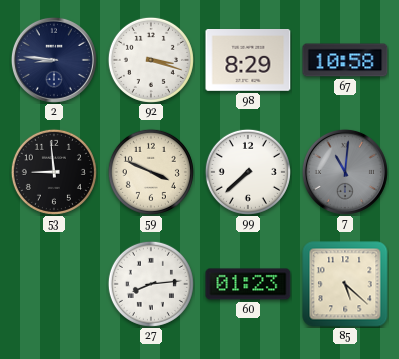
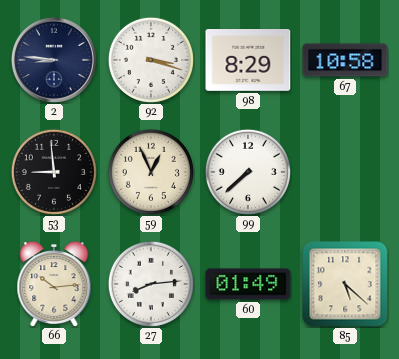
59: 3:49 -> 12:56
7: 11:01 -> none
66: none -> 10:14
60: 01:23 -> 01:49
